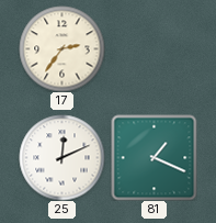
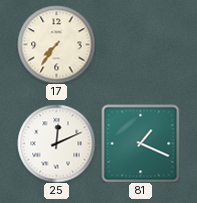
17: 2:36 -> 7:36
